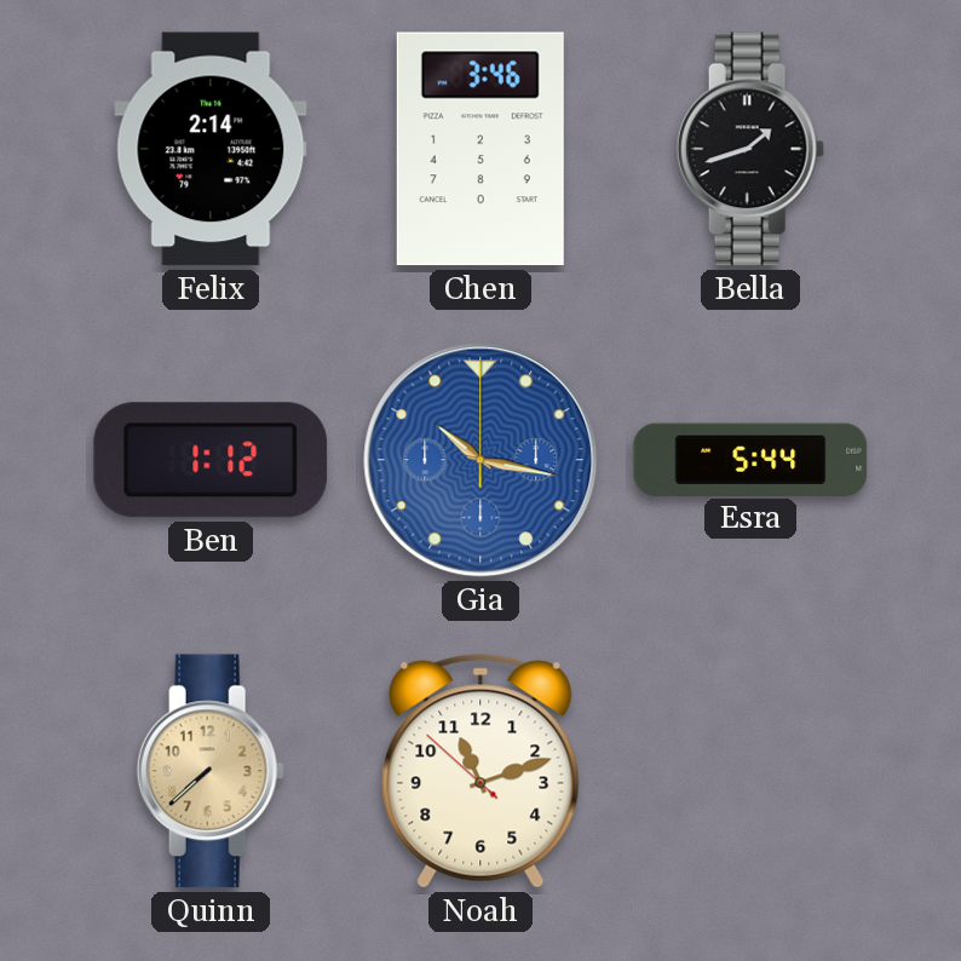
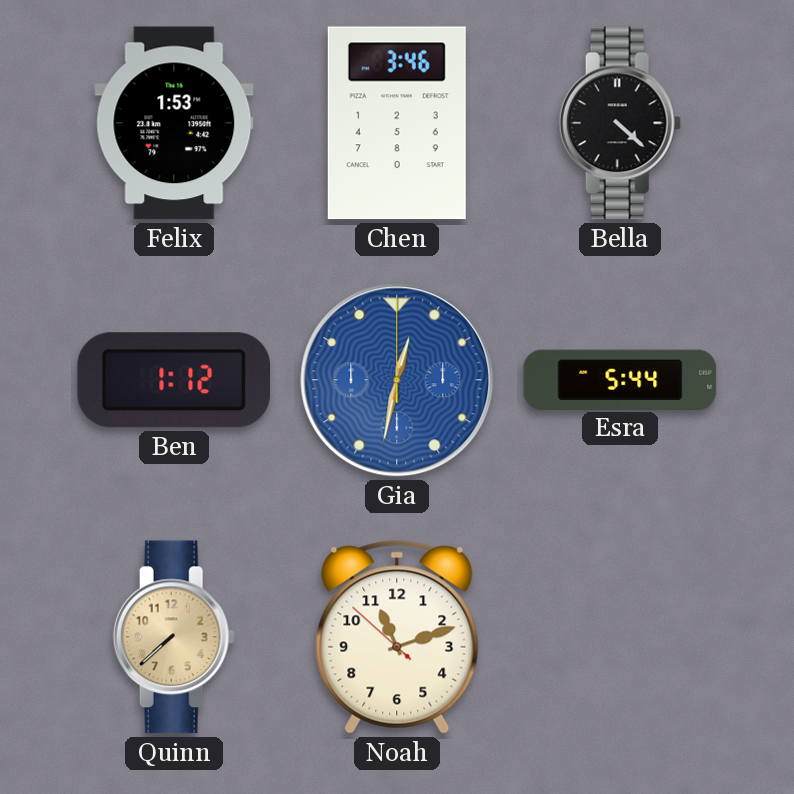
Felix: 2:14 -> 1:53
Bella: 1:42 -> 4:22
Gia: 10:17 -> 12:32
